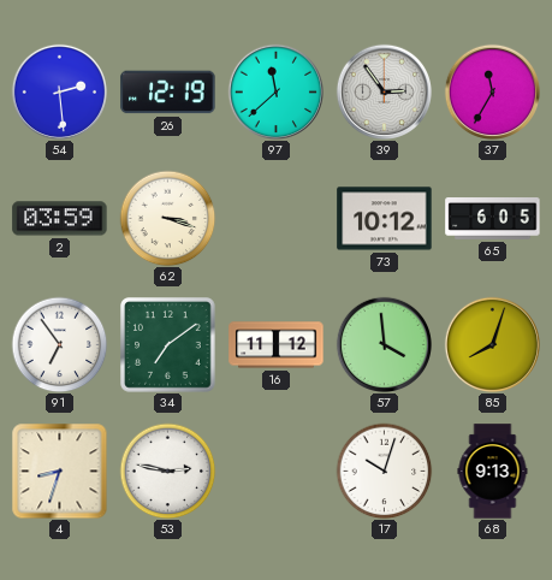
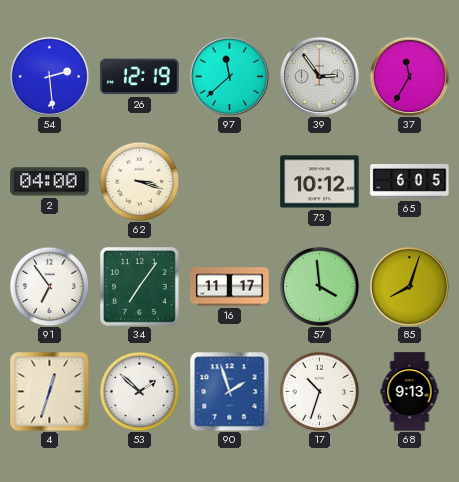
2: 03:59 -> 04:00
34: 7:09 -> 7:06
16: 11:12 -> 11:17
4: 8:33 -> 12:33
53: 2:47 -> 1:52
90: none -> 1:57
17: 10:03 -> 10:33
